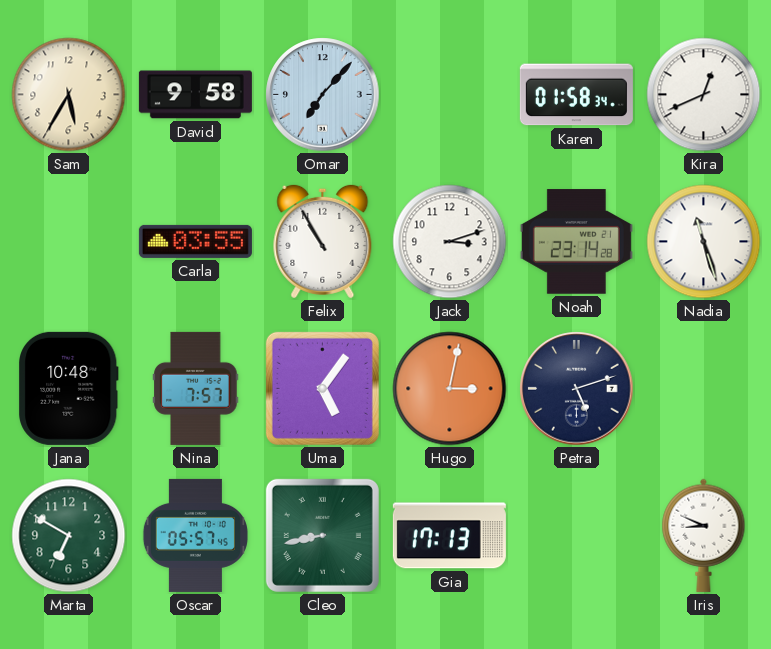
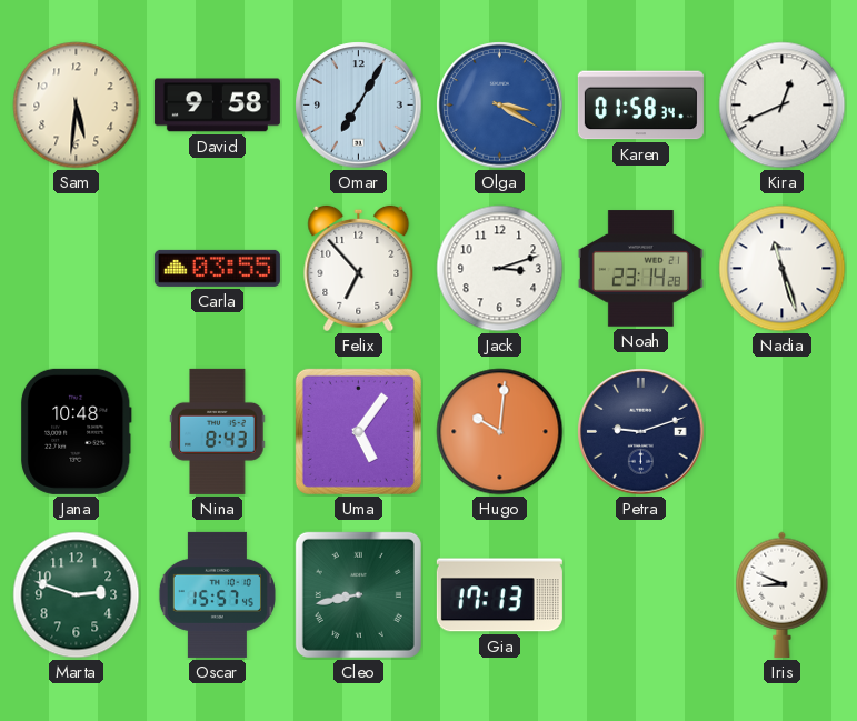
Sam: 5:35 -> 5:31
Omar: 7:07 -> 7:05
Olga: none -> 3:20
Felix: 10:55 -> 6:53
Nina: 7:57 -> 8:43
Hugo: 3:02 -> 10:01
Petra: 5:12 -> 9:12
Marta: 6:50 -> 2:48
Oscar: 05:57 -> 15:57
